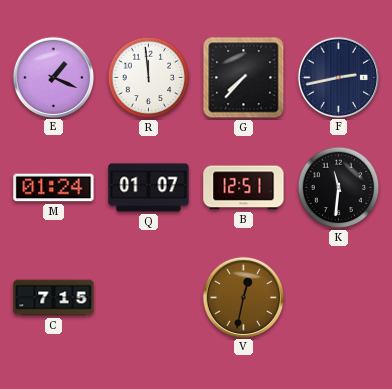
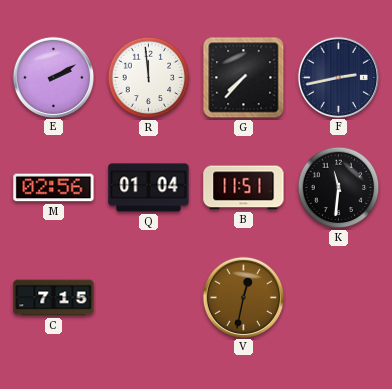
E: 1:19 -> 2:10
M: 01:24 -> 02:56
Q: 01:07 -> 01:04
B: 12:51 -> 11:51
